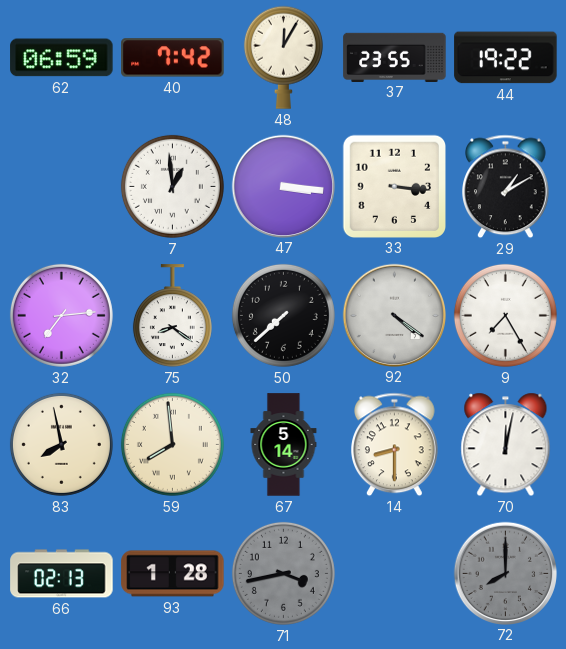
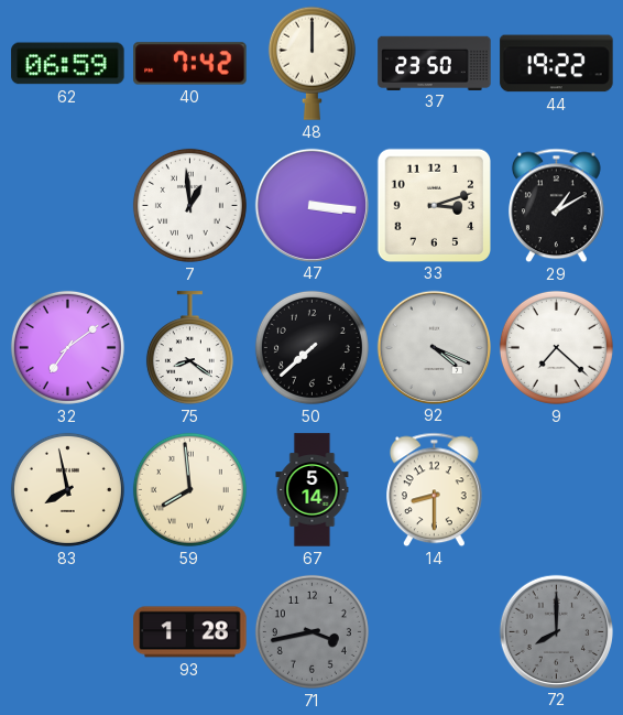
48: 12:05 -> 12:00
37: 23:55 -> 23:50
33: 3:16 -> 3:12
32: 7:14 -> 7:09
92: 4:21 -> 4:19
9: 7:25 -> 7:22
70: 12:02 -> none
66: 02:13 -> none
